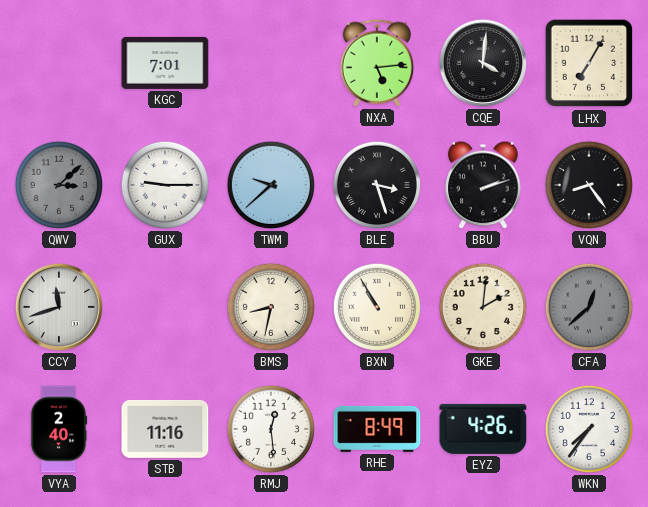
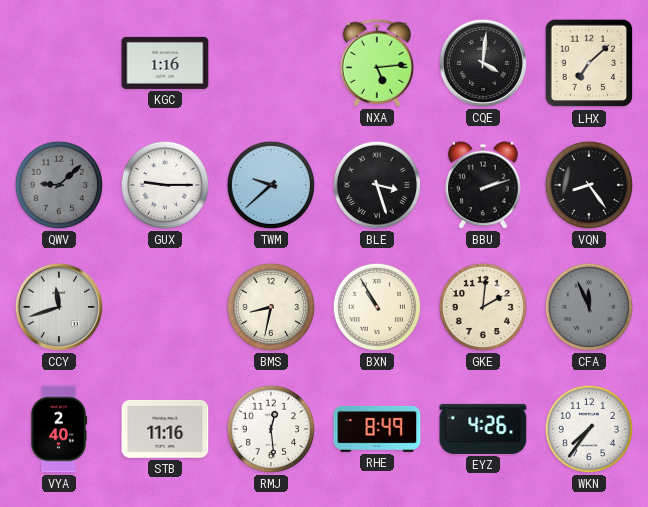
KGC: 7:01 -> 1:16
LHX: 7:05 -> 7:08
QWV: 3:08 -> 9:08
CFA: 12:38 -> 11:56
